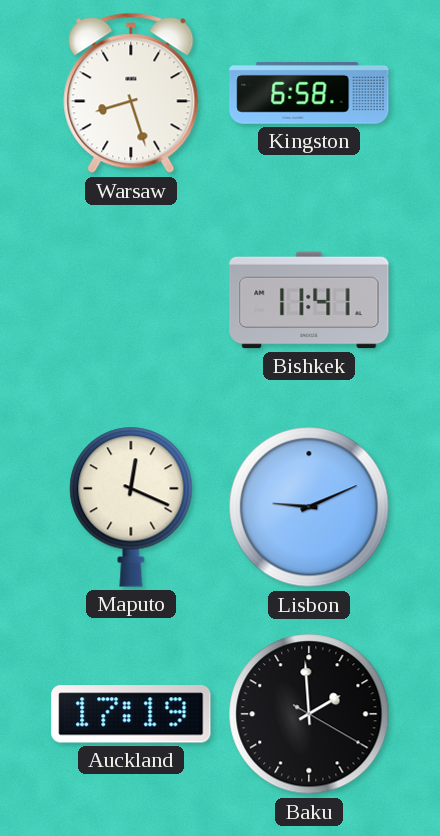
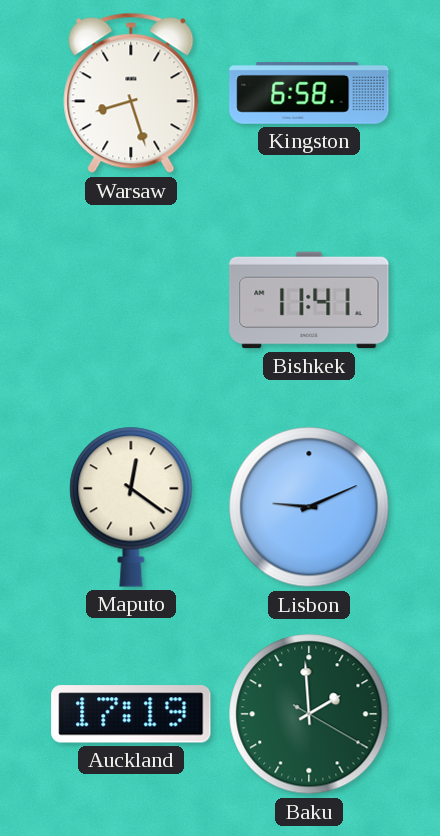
Maputo: 12:19 -> 12:21
Baku dial: black -> green
